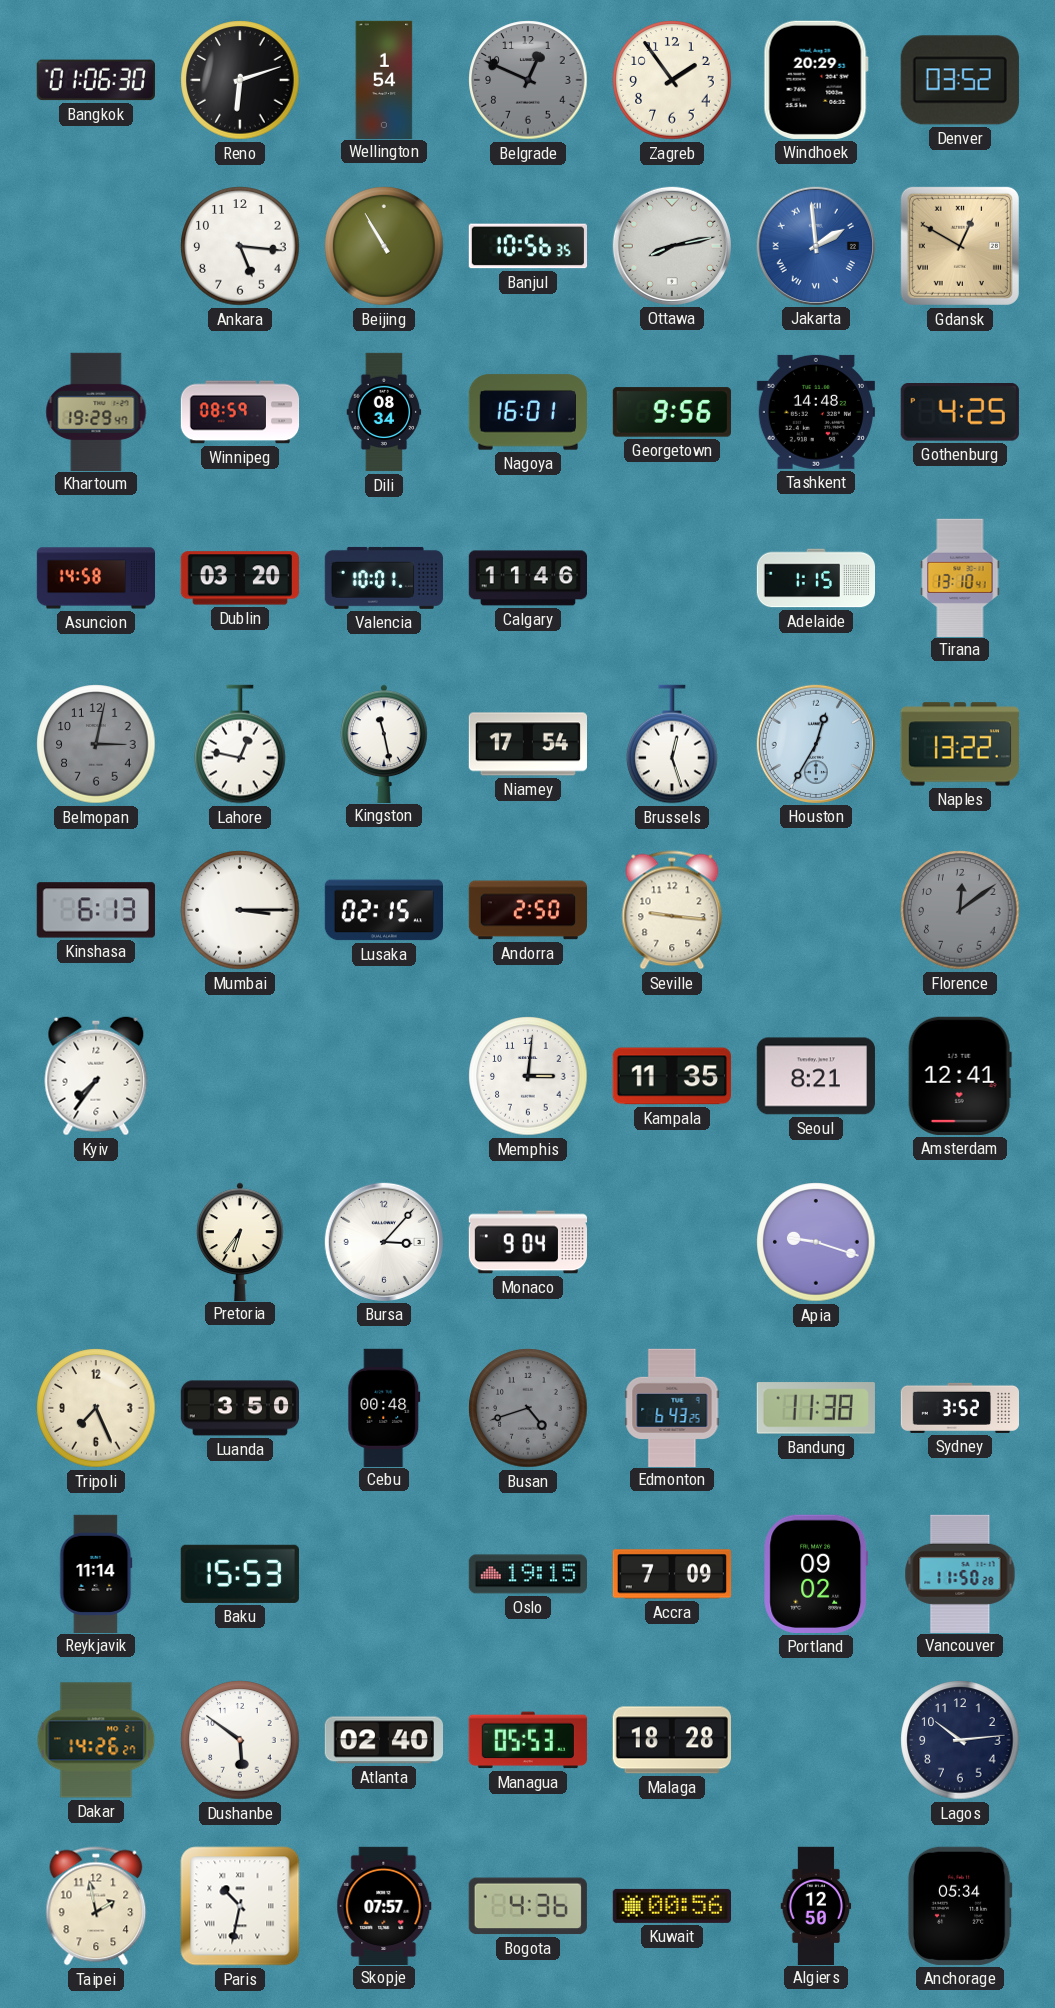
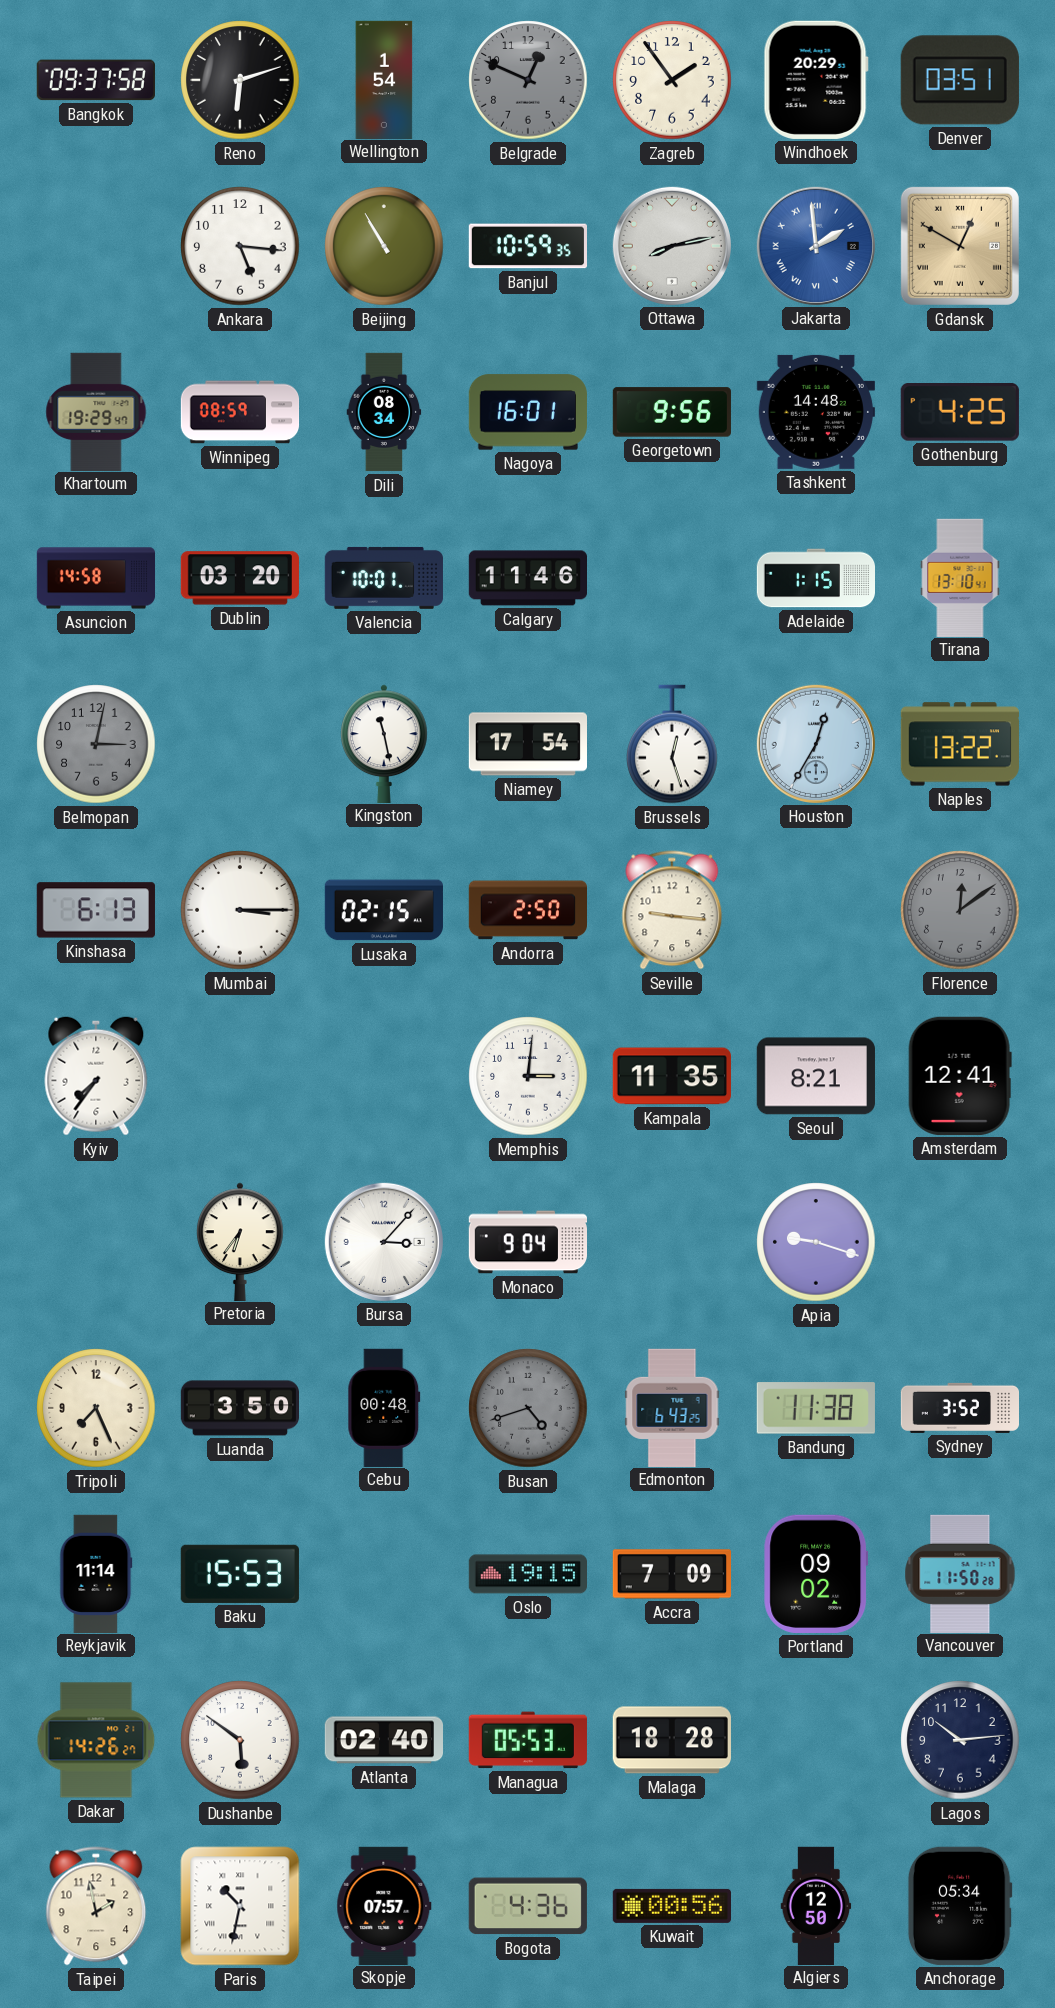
Bangkok: 01:06 -> 09:37
Denver: 03:52 -> 03:51
Banjul: 10:56 -> 10:59
Lahore: 12:47 -> none
